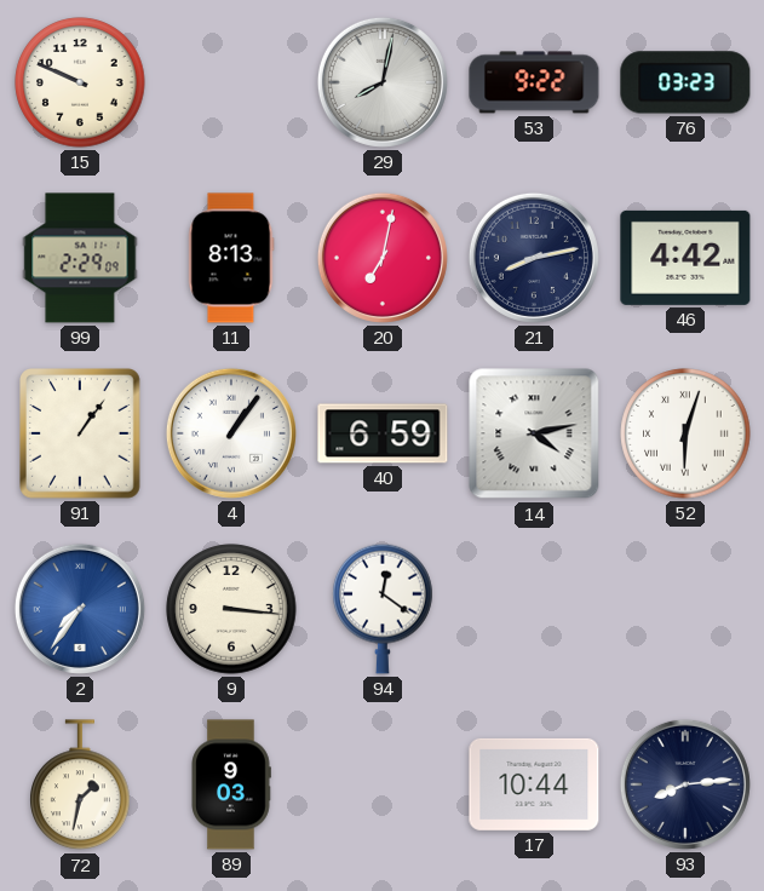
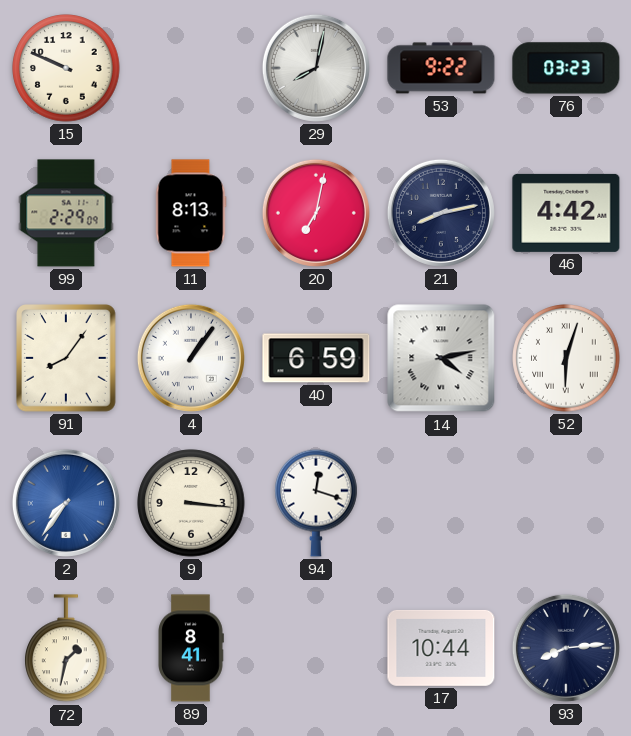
91: 1:06 -> 8:06
94: 12:21 -> 12:18
89: 9:03 -> 8:41
